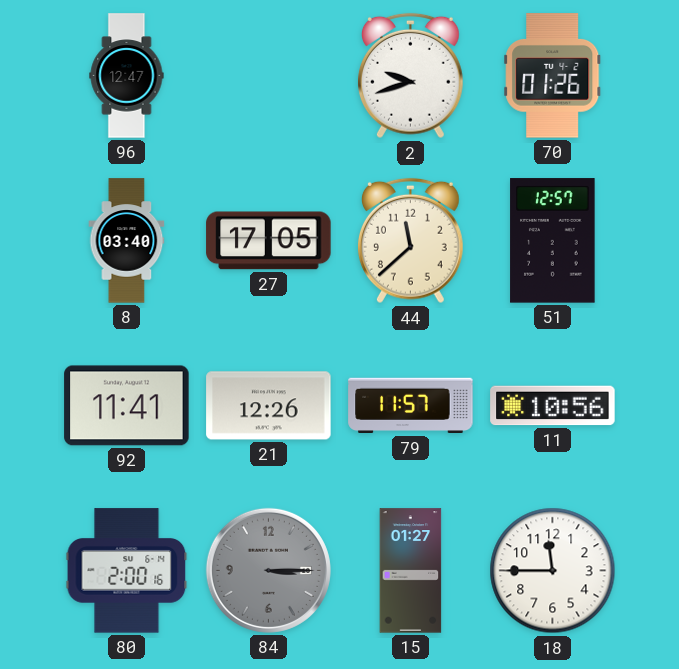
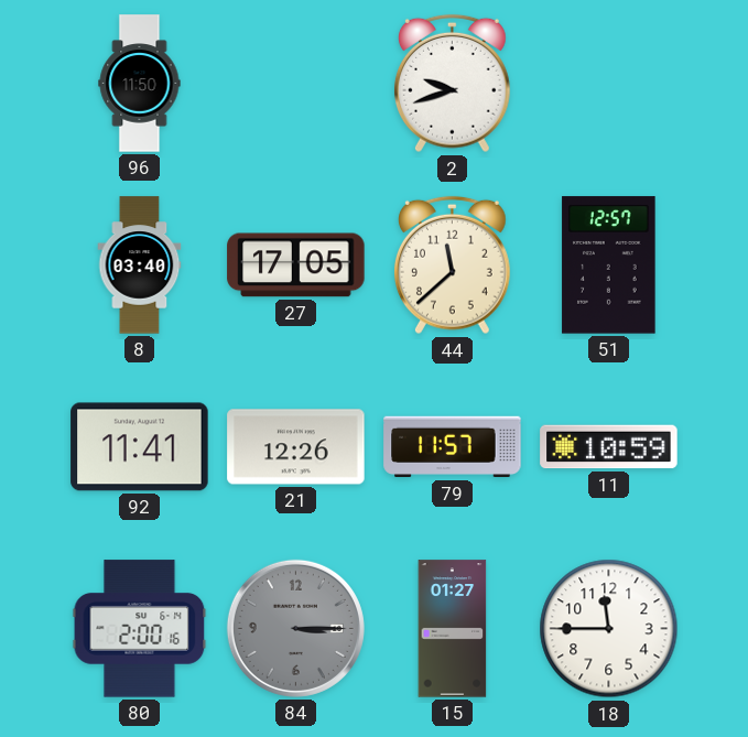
96: 12:47 -> 11:50
70: 01:26 -> none
11: 10:56 -> 10:59
